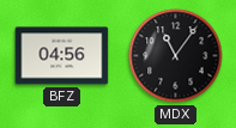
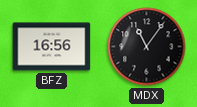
BFZ: 04:56 -> 16:56
